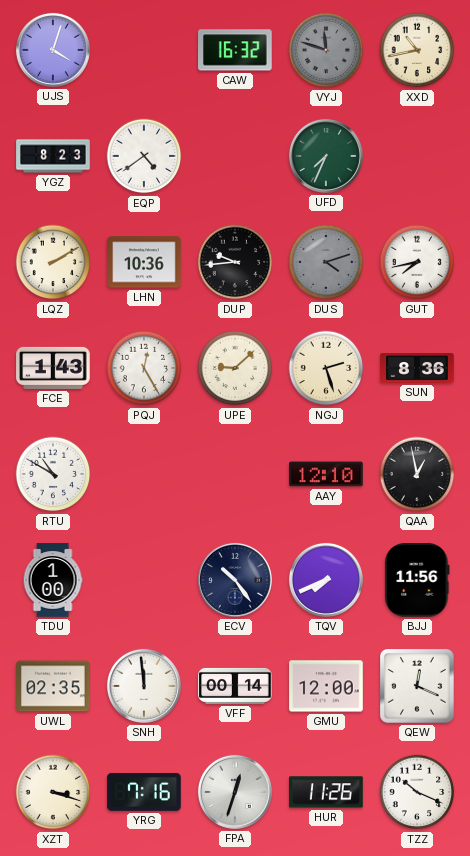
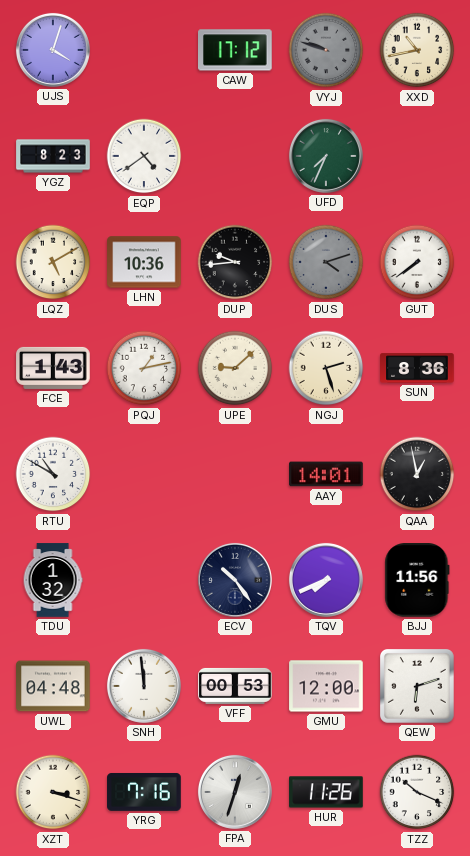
CAW: 16:32 -> 17:12
VYJ: 11:48 -> 9:48
LQZ: 2:10 -> 5:10
GUT: 7:43 -> 7:39
PQJ: 12:25 -> 1:13
AAY: 12:10 -> 14:01
TDU: 1:00 -> 1:32
UWL: 02:35 -> 04:48
VFF: 00:14 -> 00:53
QEW: 12:19 -> 6:12
